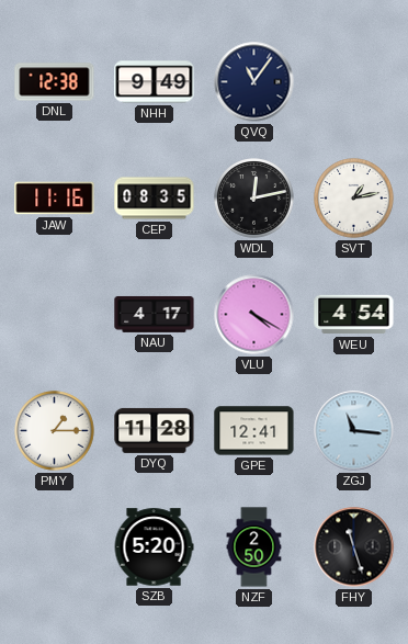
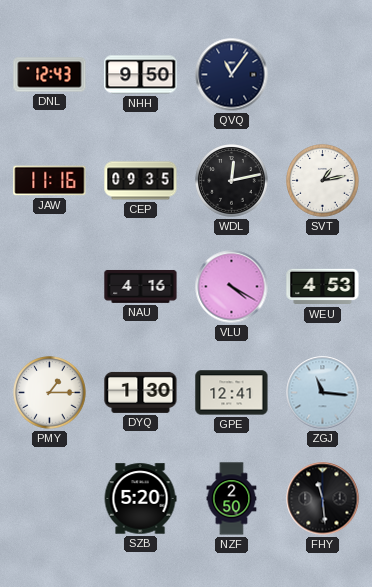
DNL: 12:38 -> 12:43
NHH: 9:49 -> 9:50
CEP: 08:35 -> 09:35
NAU: 4:17 -> 4:16
WEU: 4:54 -> 4:53
DYQ: 11:28 -> 1:30
FHY: 11:27 -> 11:29
